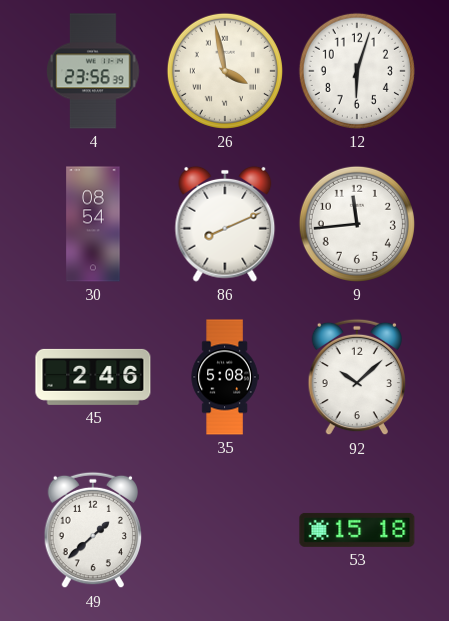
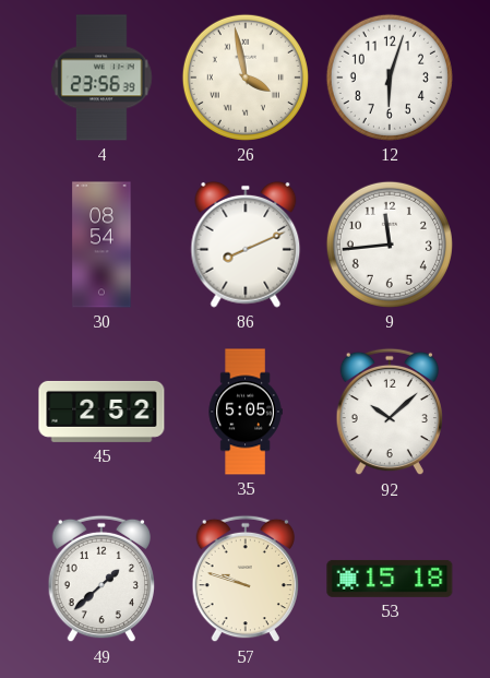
45: 2:46 -> 2:52
35: 5:08 -> 5:05
57: none -> 9:48
